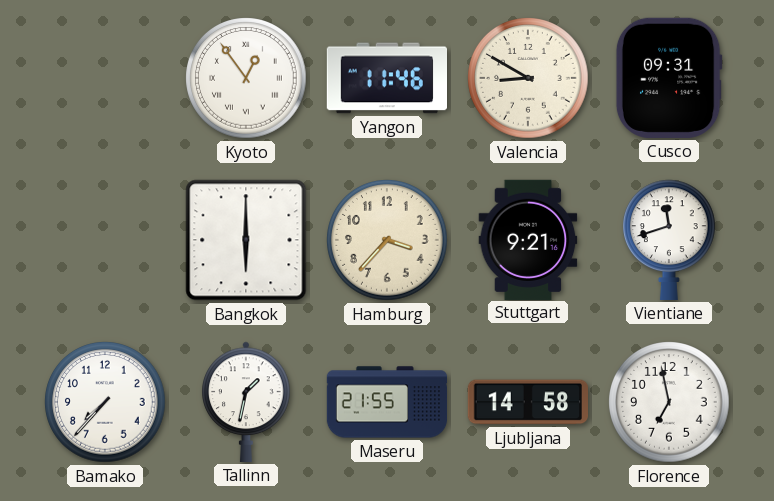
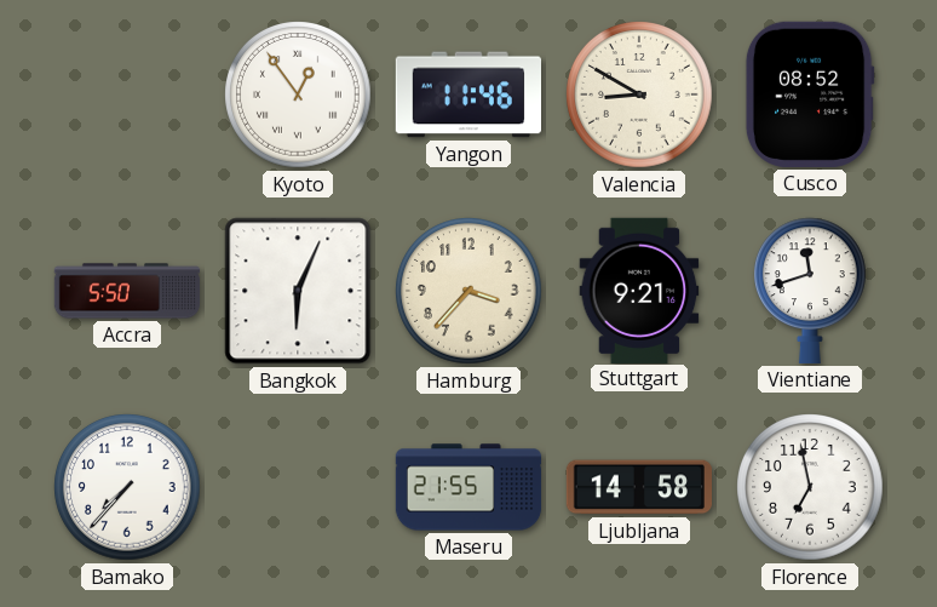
Cusco: 09:31 -> 08:52
Accra: none -> 5:50
Bangkok: 6:00 -> 6:04
Tallinn: 1:32 -> none
